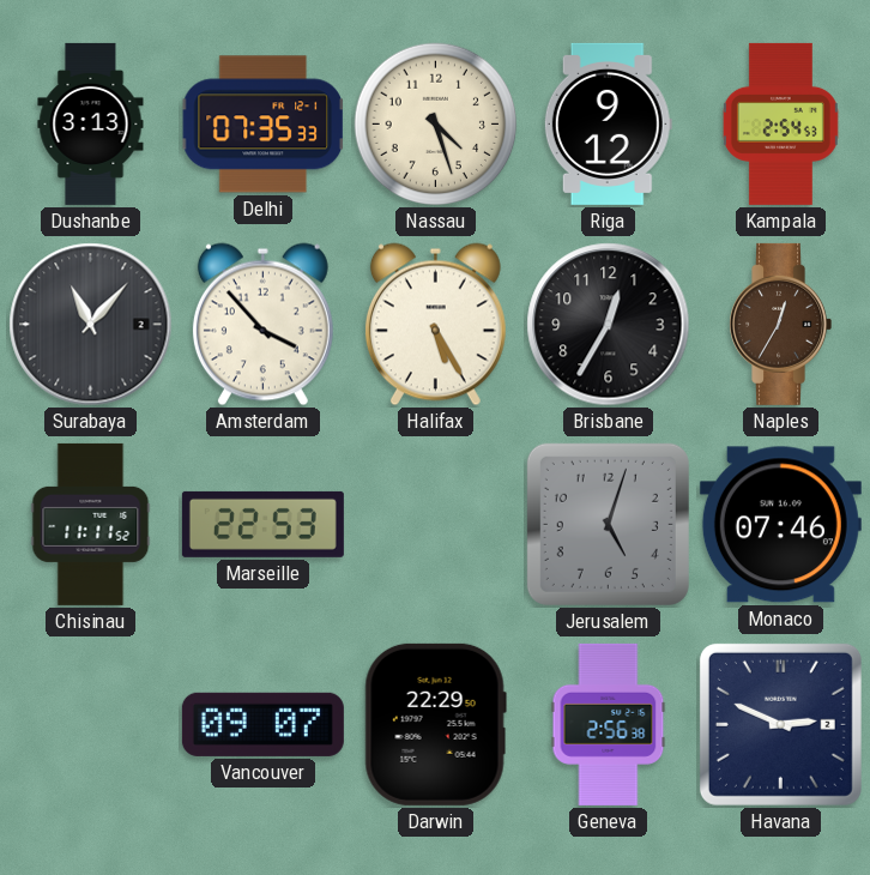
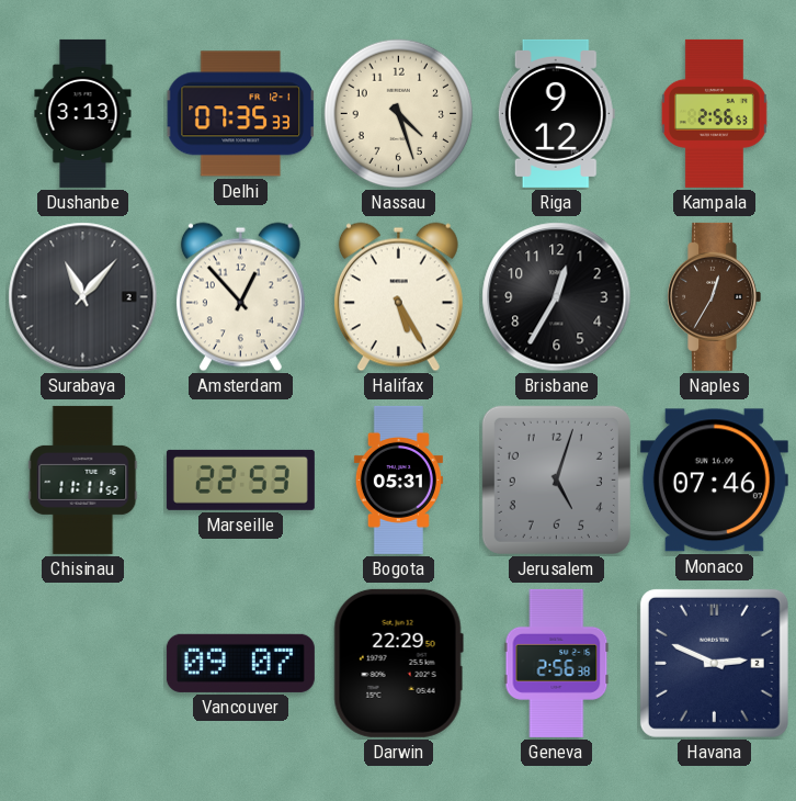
Kampala: 2:54 -> 2:56
Amsterdam: 3:53 -> 12:53
Bogota: none -> 05:31
